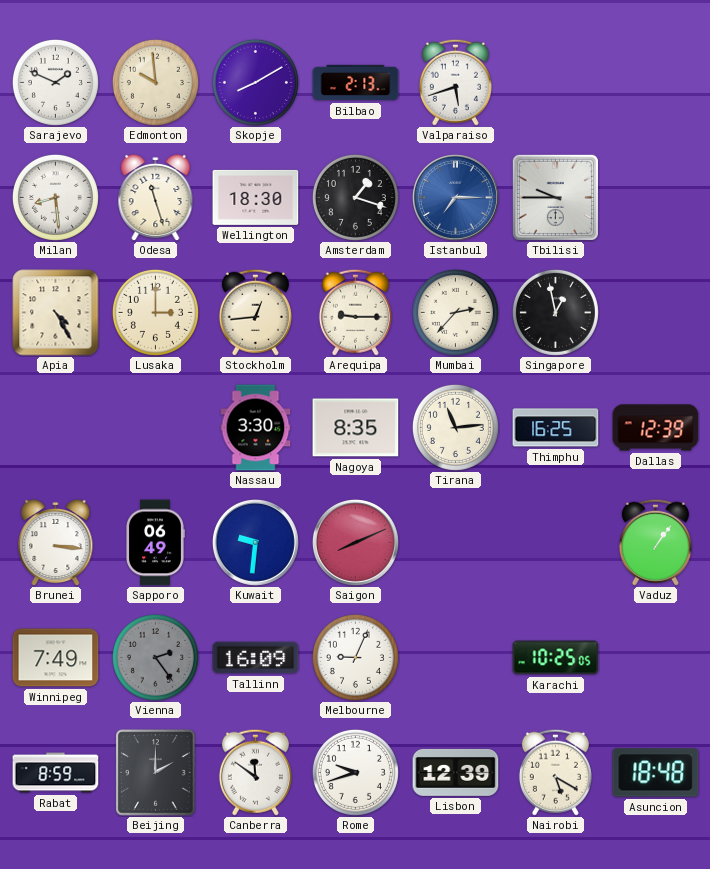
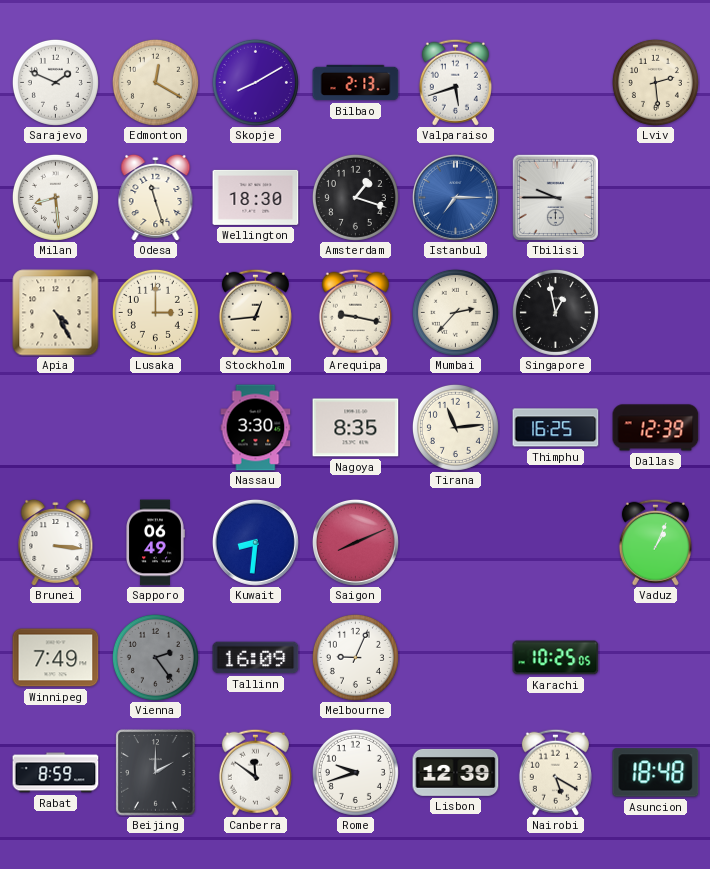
Edmonton: 9:59 -> 12:20
Lviv: none -> 2:29
Arequipa: 9:15 -> 9:17
Kuwait: 9:31 -> 8:31
Vaduz: 1:06 -> 1:04
